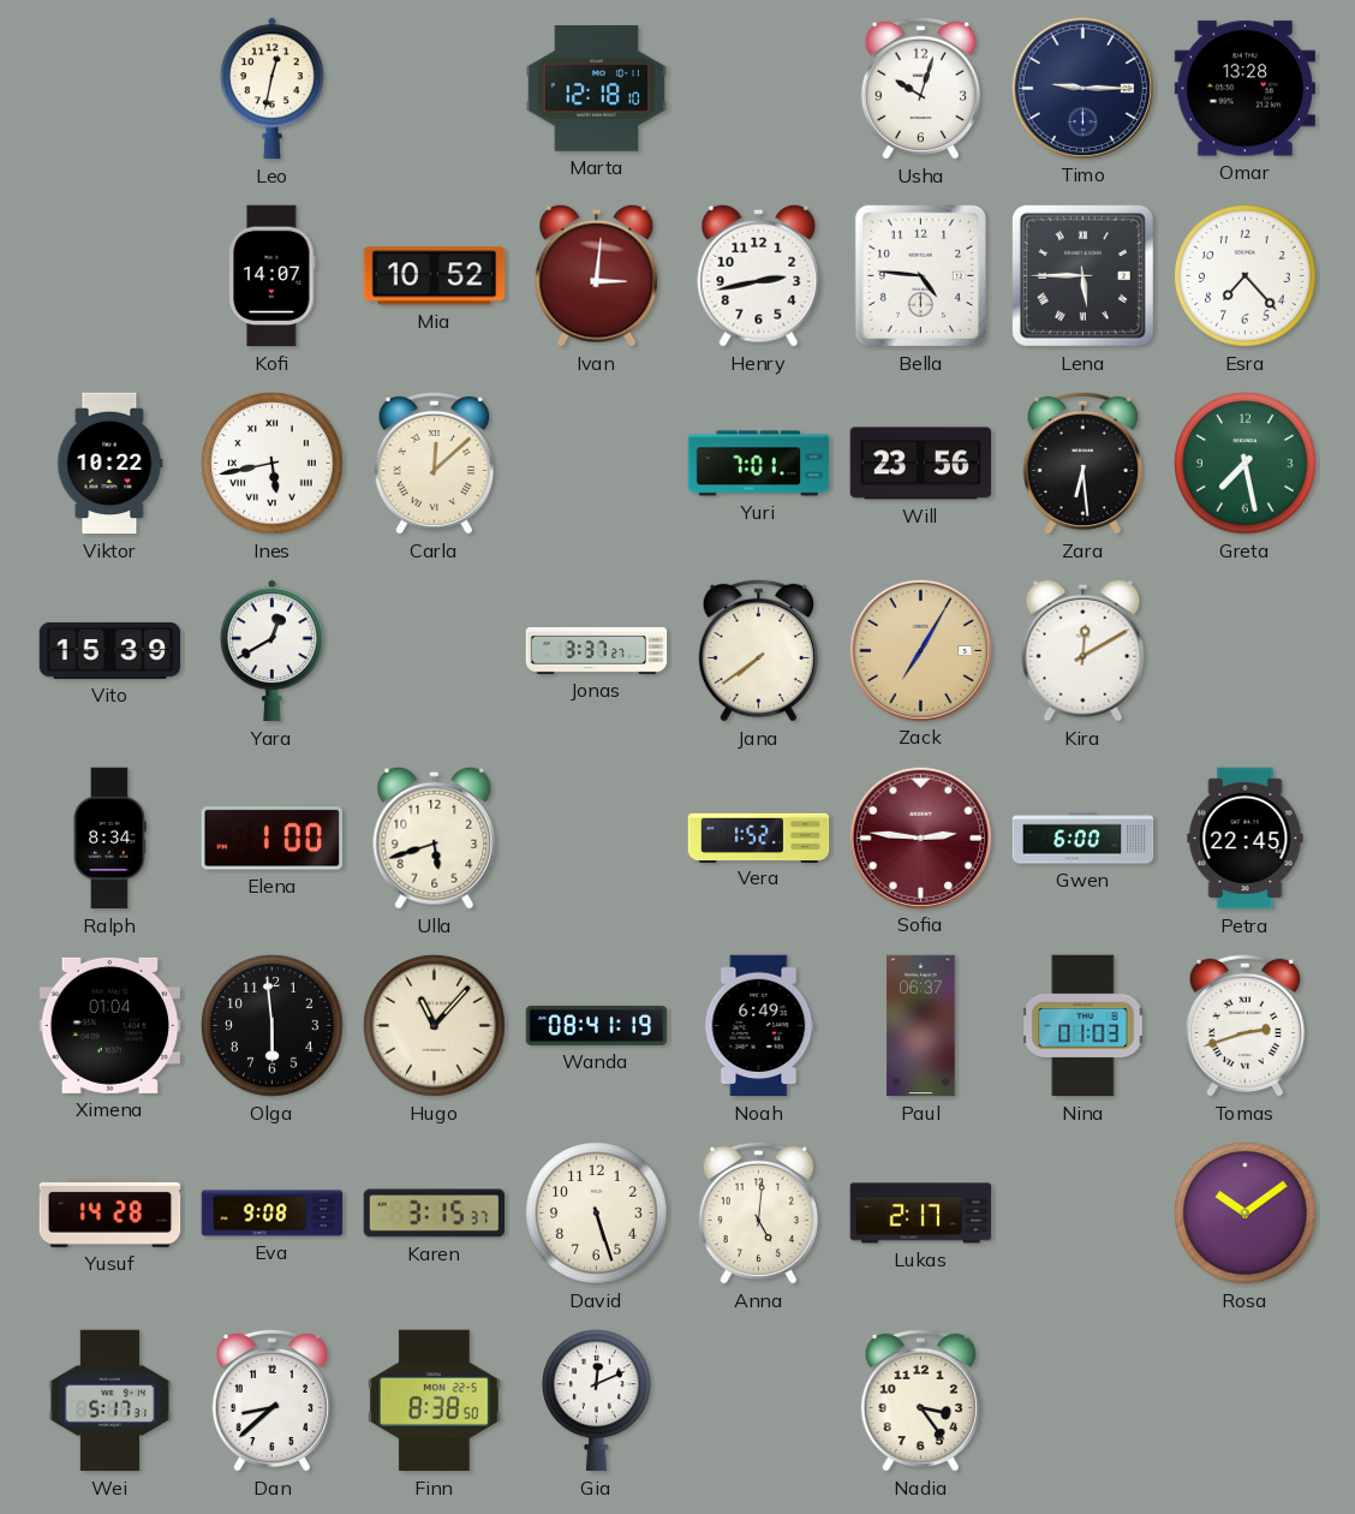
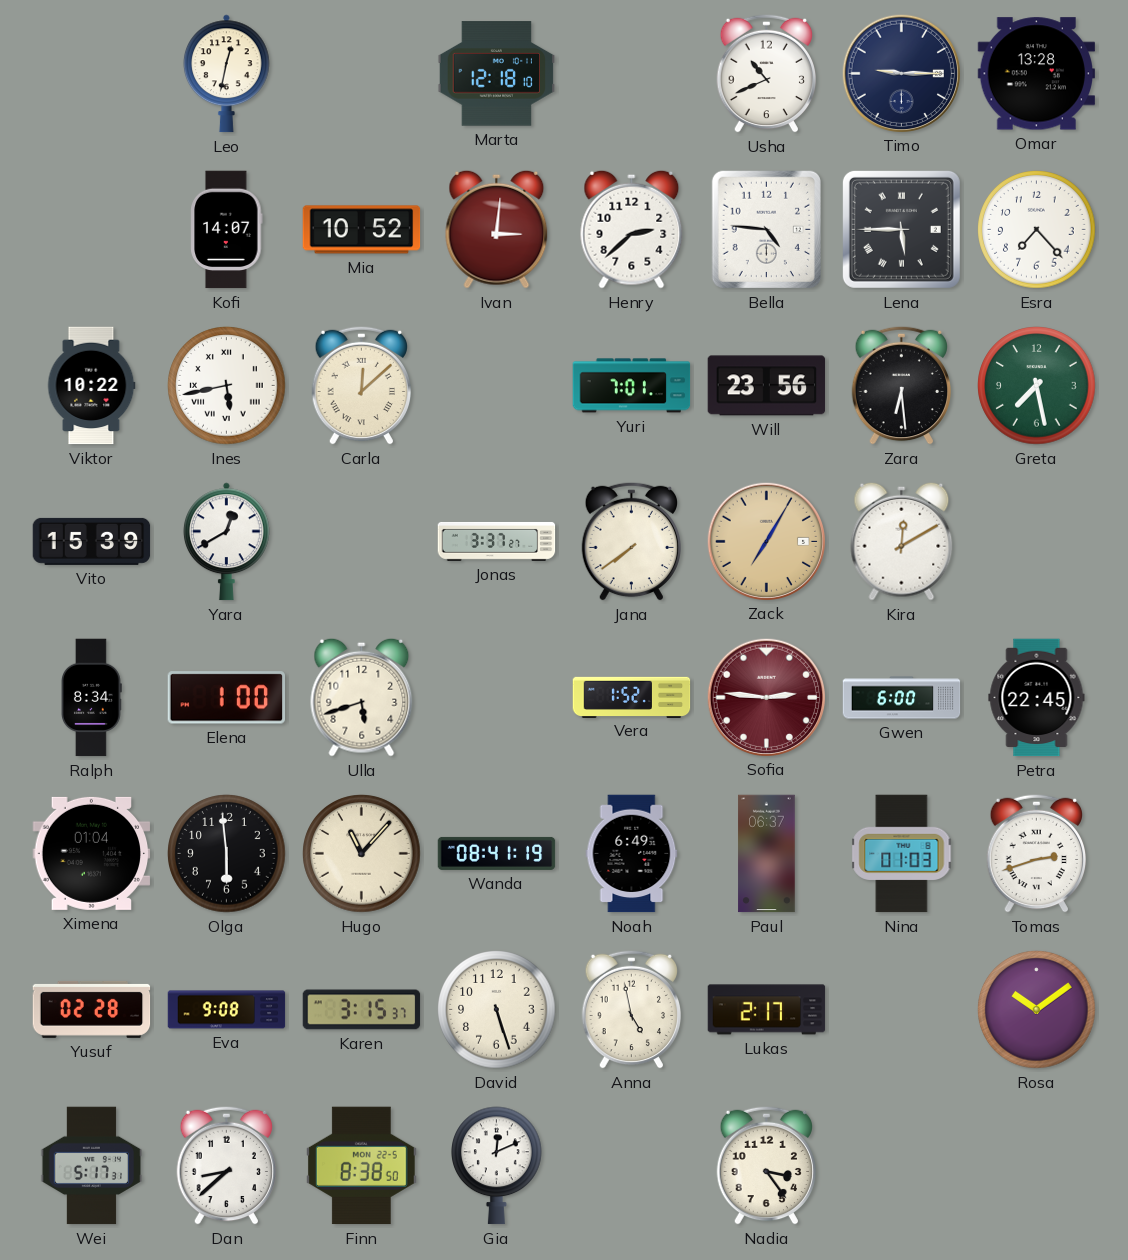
Usha: 10:03 -> 10:41
Henry: 2:43 -> 2:38
Yusuf: 14:28 -> 02:28
Anna: 5:01 -> 4:58
